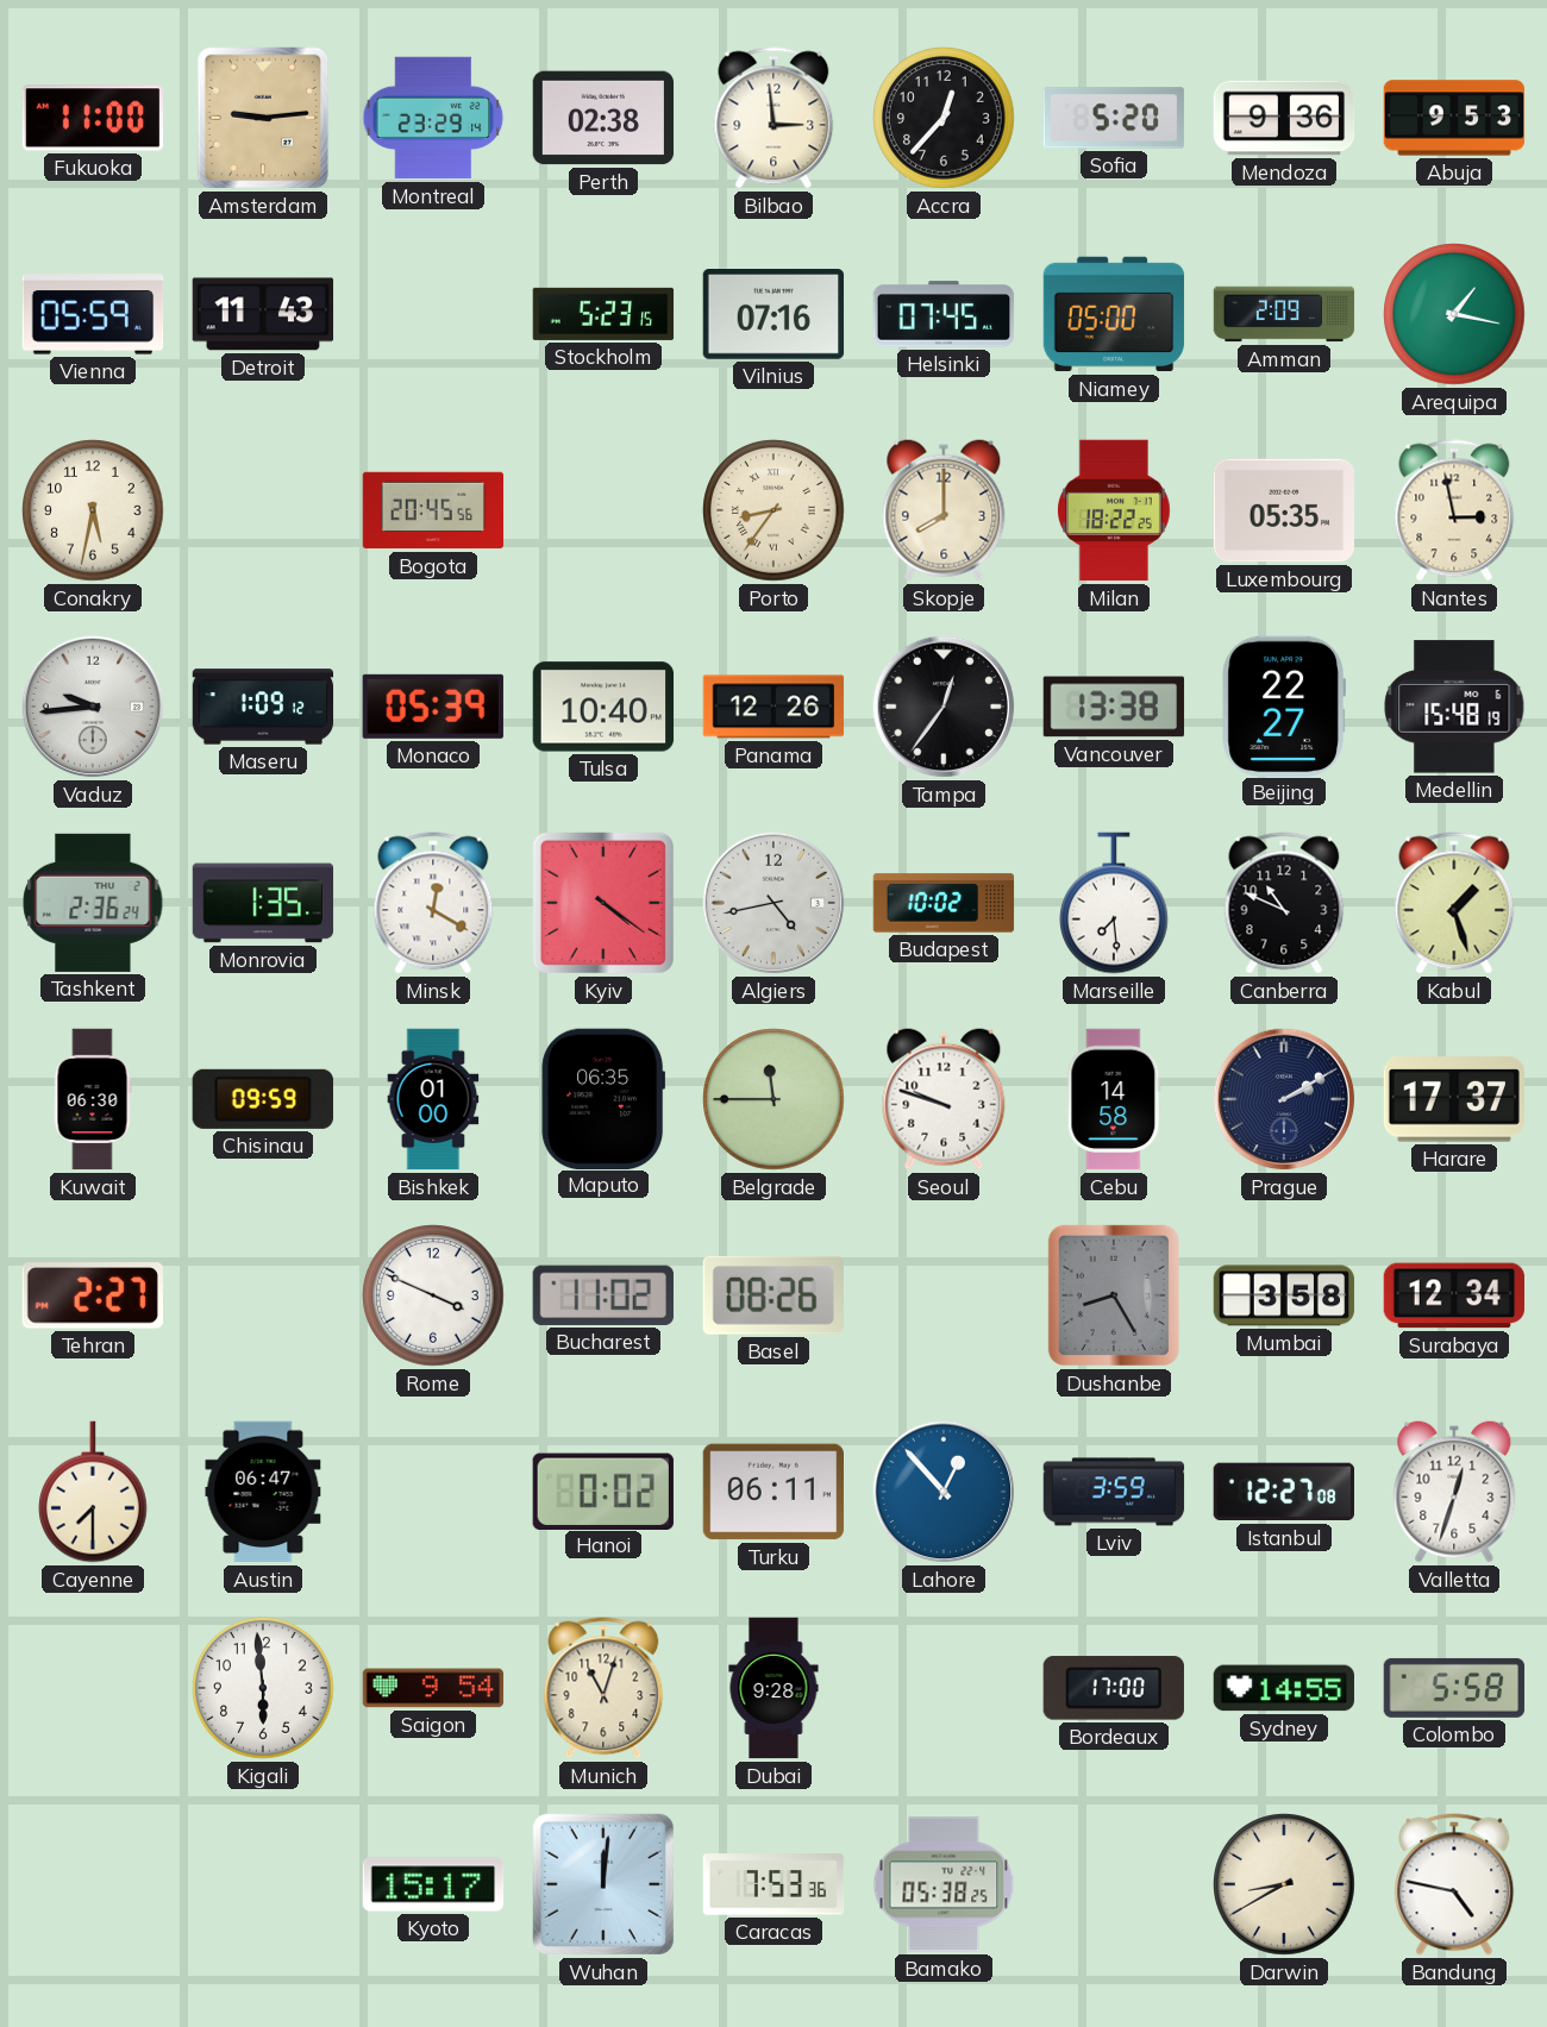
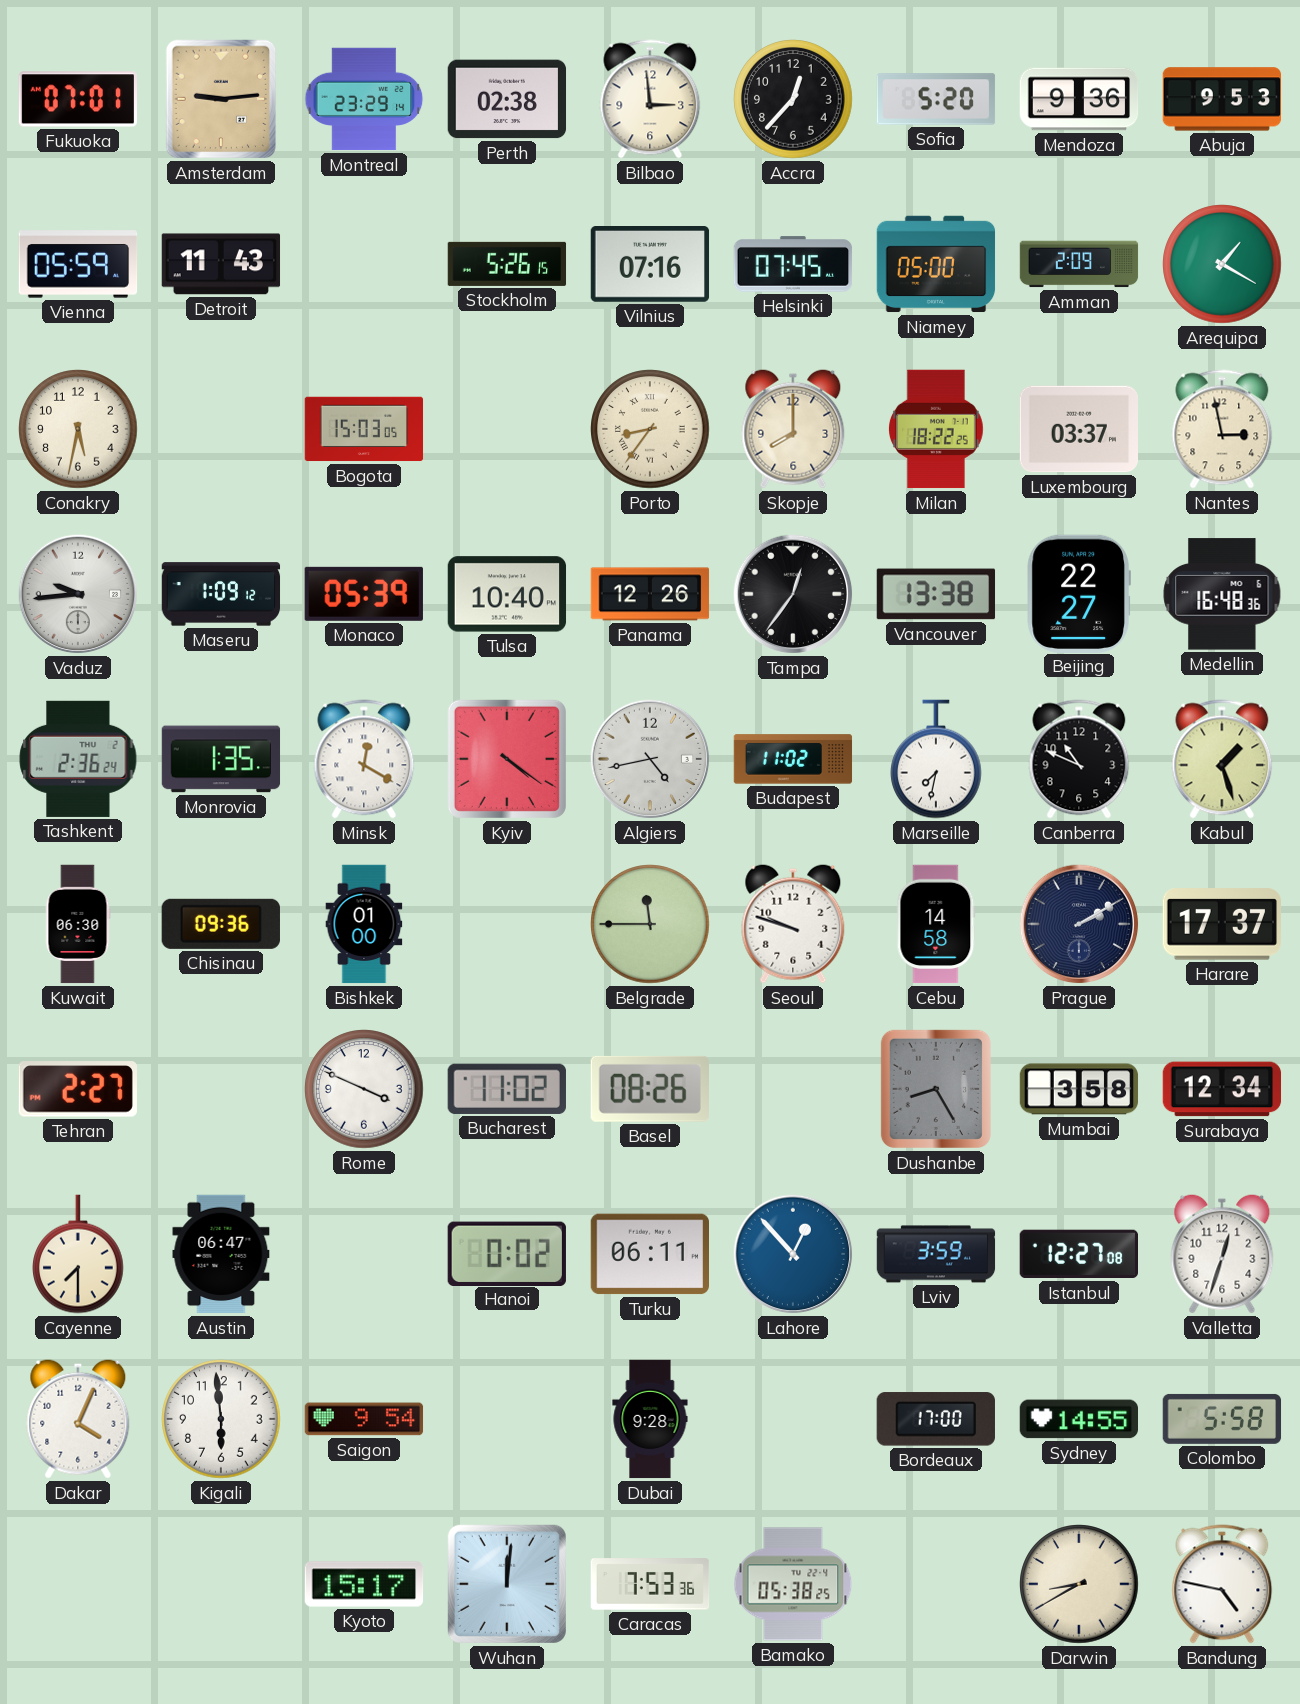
Fukuoka: 11:00 -> 07:01
Stockholm: 5:23 -> 5:26
Arequipa: 1:17 -> 1:20
Bogota: 20:45 -> 15:03
Luxembourg: 05:35 -> 03:37
Medellin: 15:48 -> 16:48
Budapest: 10:02 -> 11:02
Marseille: 7:29 -> 7:32
Chisinau: 09:59 -> 09:36
Maputo: 06:35 -> none
Dakar: none -> 4:04
Munich: 11:03 -> none
